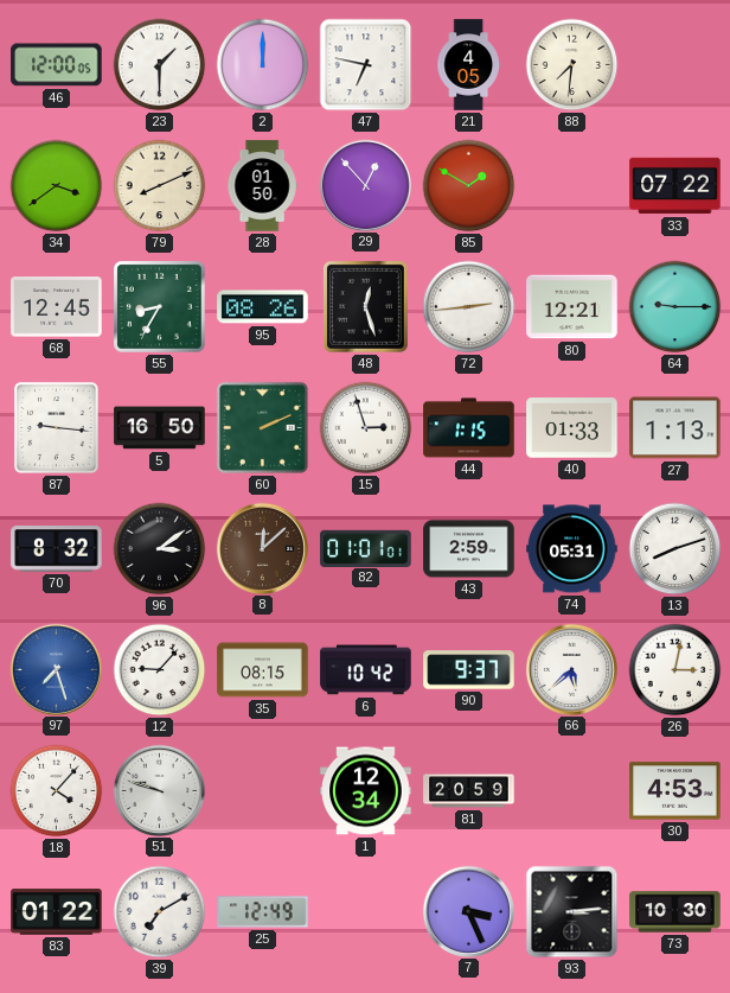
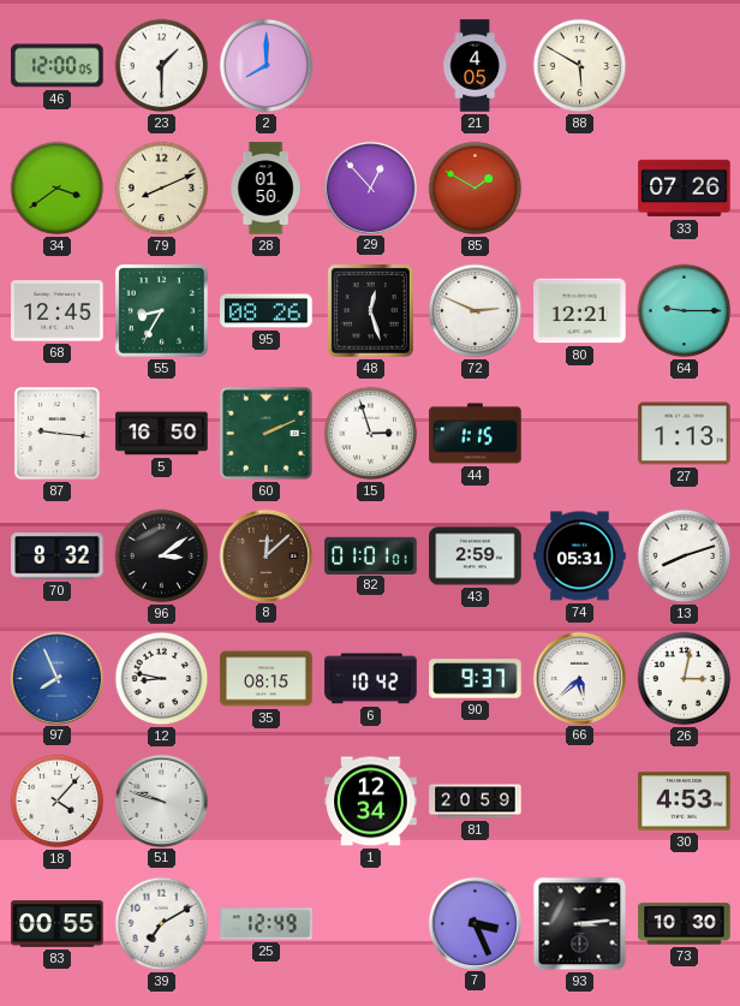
2: 12:00 -> 8:00
47: 6:47 -> none
88: 7:31 -> 5:50
33: 07:22 -> 07:26
72: 2:44 -> 2:49
40: 01:33 -> none
97: 7:27 -> 7:56
12: 9:07 -> 8:47
83: 01:22 -> 00:55
